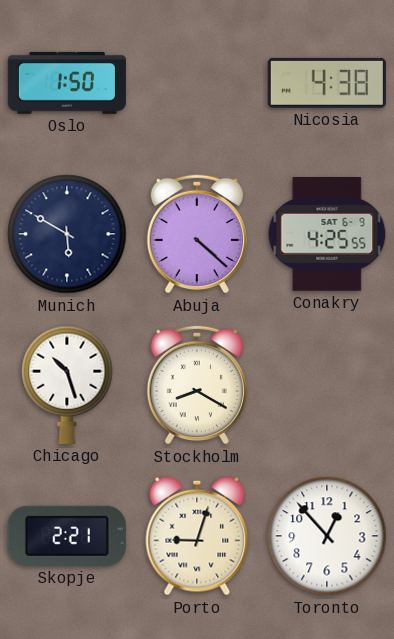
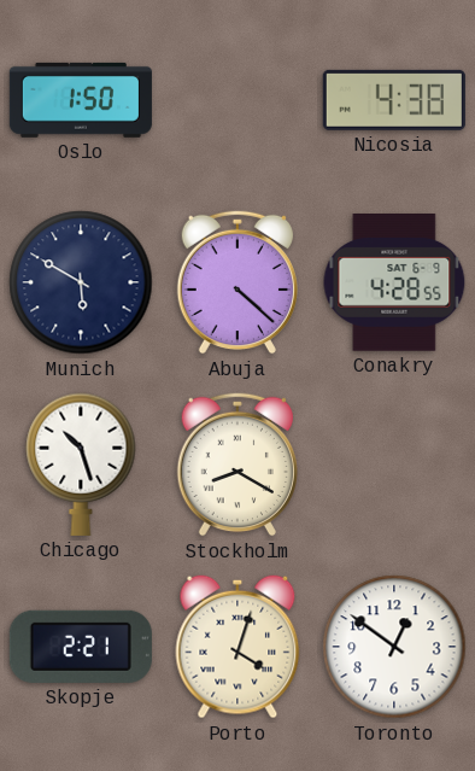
Conakry: 4:25 -> 4:28
Porto: 9:03 -> 4:03
Toronto: 12:53 -> 12:51
